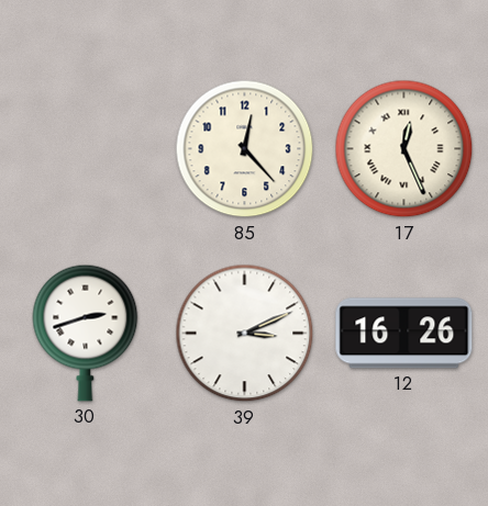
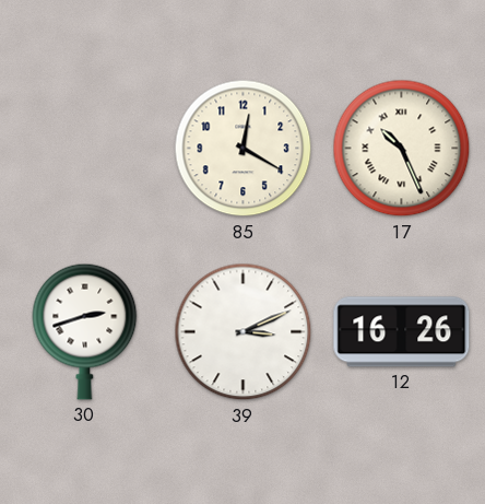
85: 12:23 -> 12:20
17: 12:26 -> 10:26
